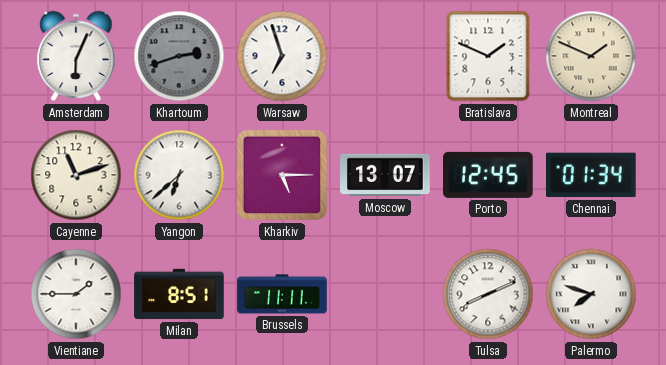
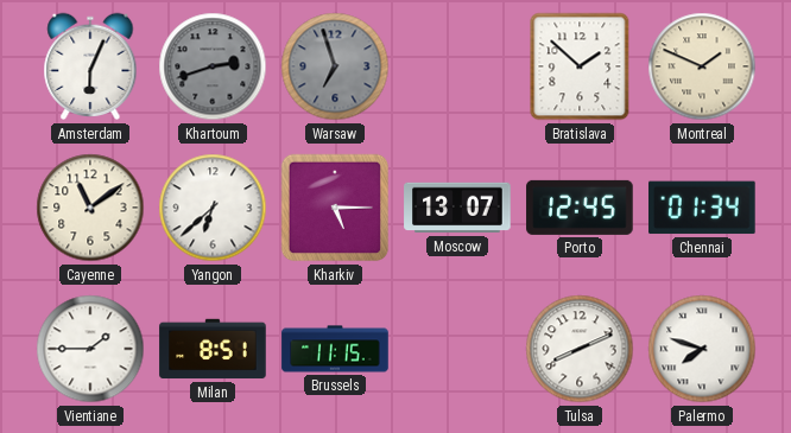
Warsaw dial: white -> grey
Bratislava: 1:49 -> 1:52
Cayenne: 11:12 -> 11:09
Brussels: 11:11 -> 11:15
